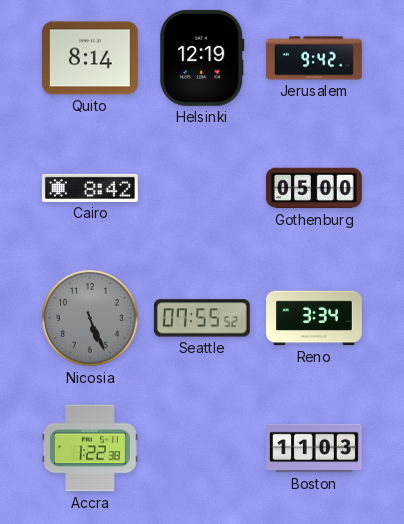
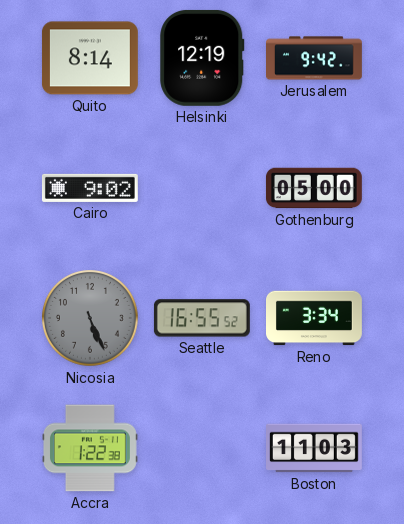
Cairo: 8:42 -> 9:02
Seattle: 07:55 -> 16:55
